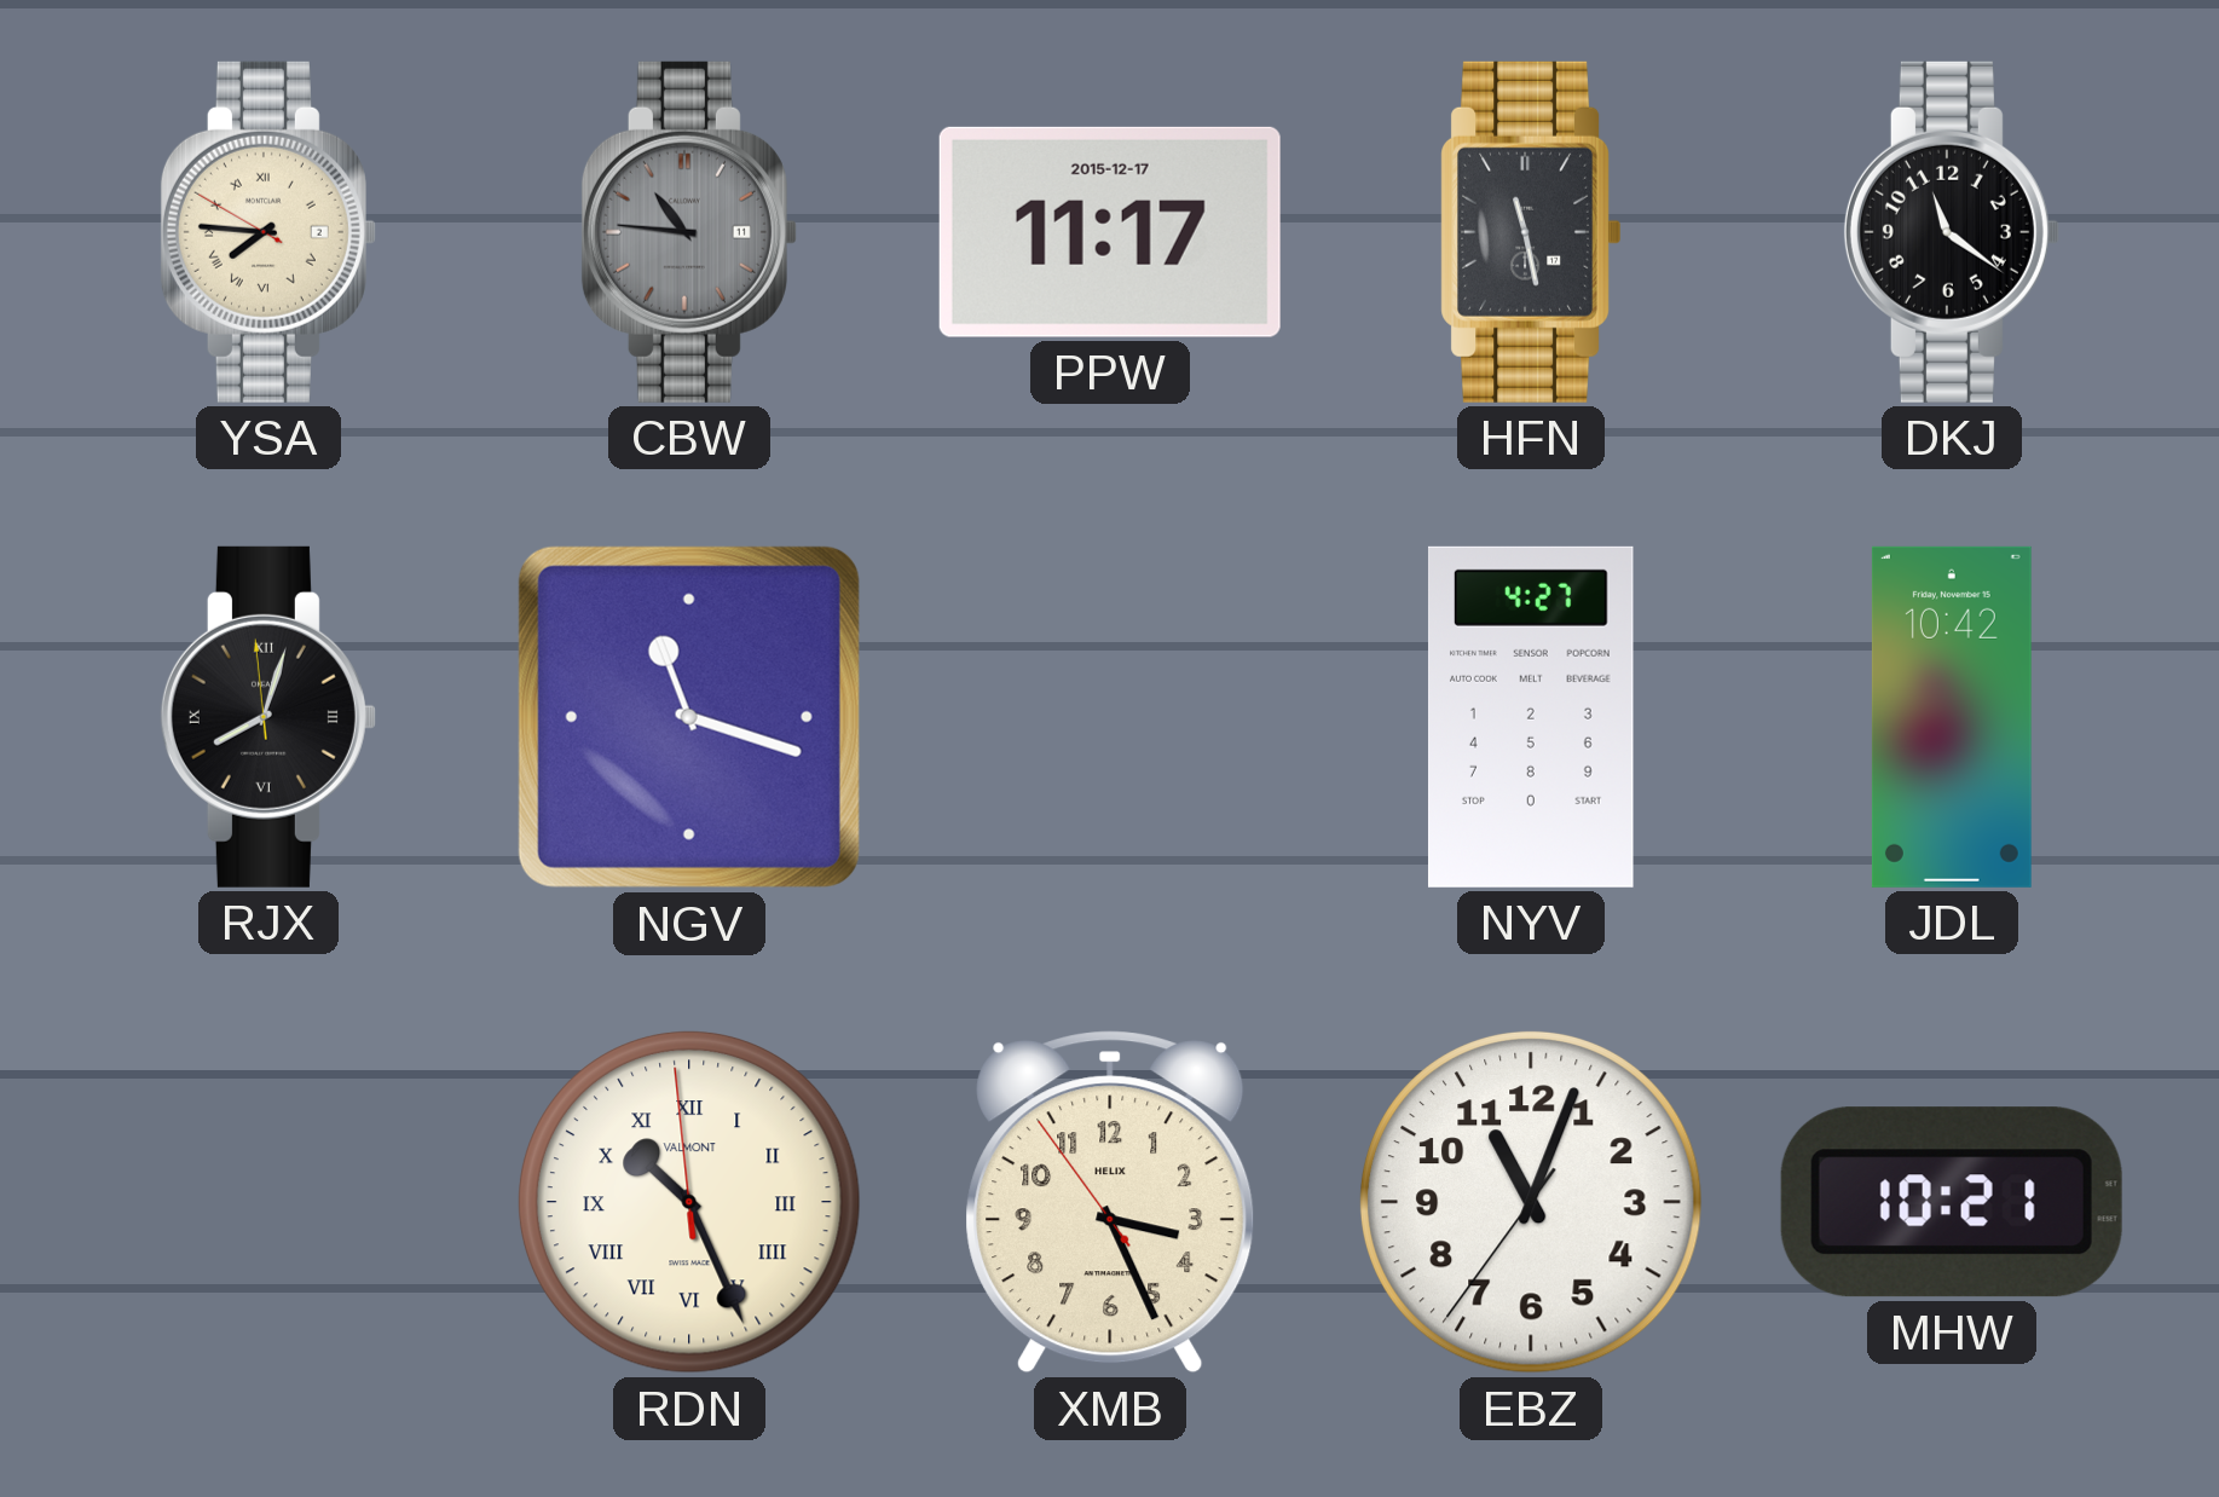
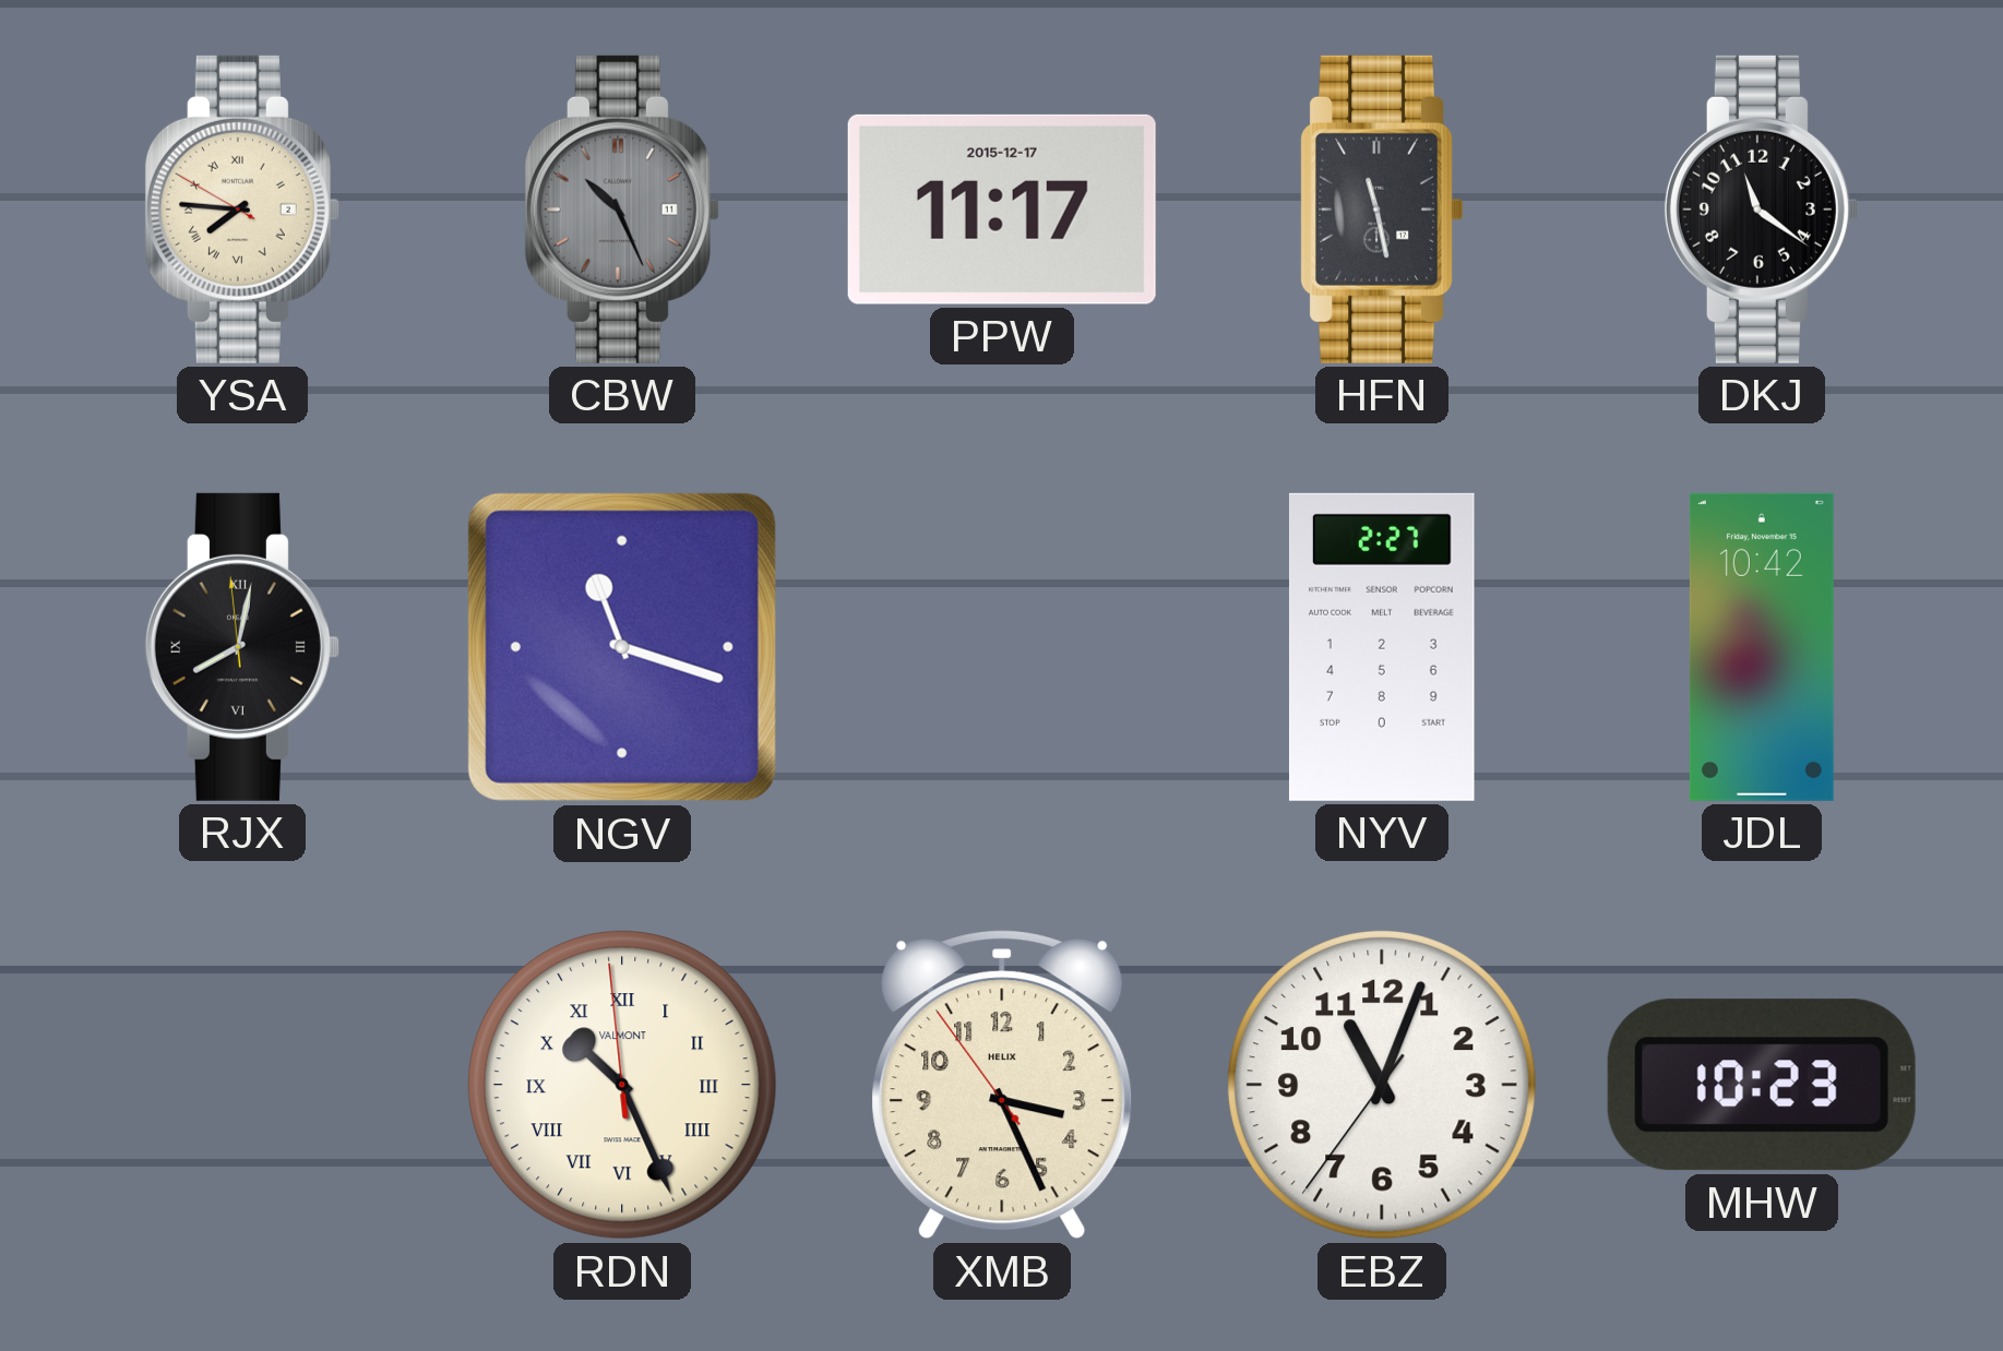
CBW: 10:46 -> 10:26
RJX: 8:02 -> 8:01
NYV: 4:27 -> 2:27
MHW: 10:21 -> 10:23
